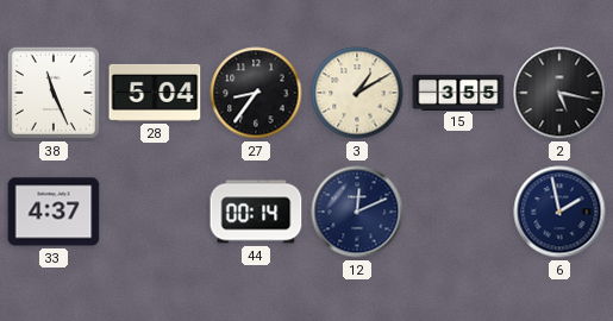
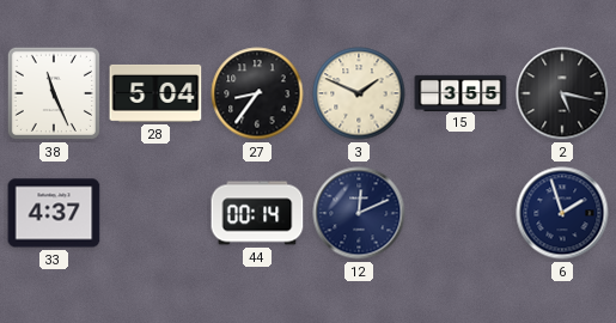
3: 1:10 -> 1:49
6: 1:58 -> 1:57
